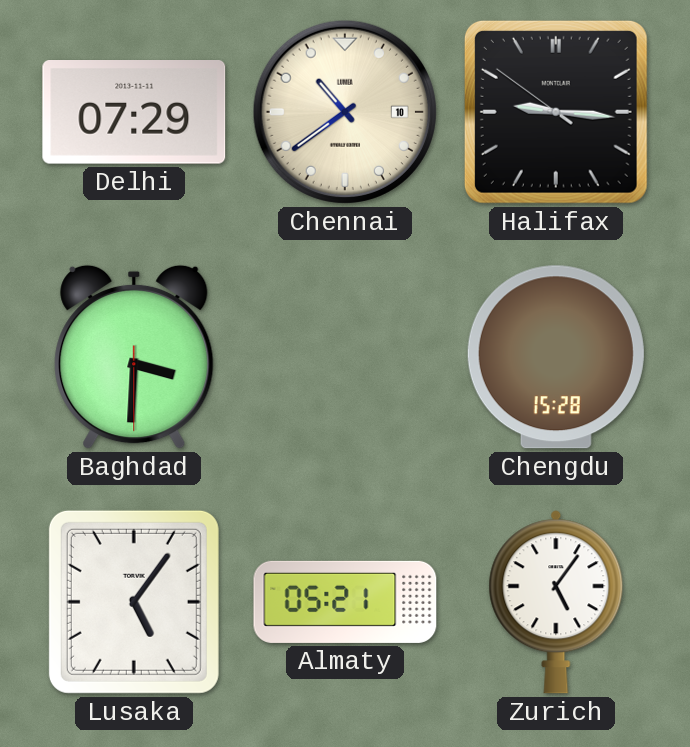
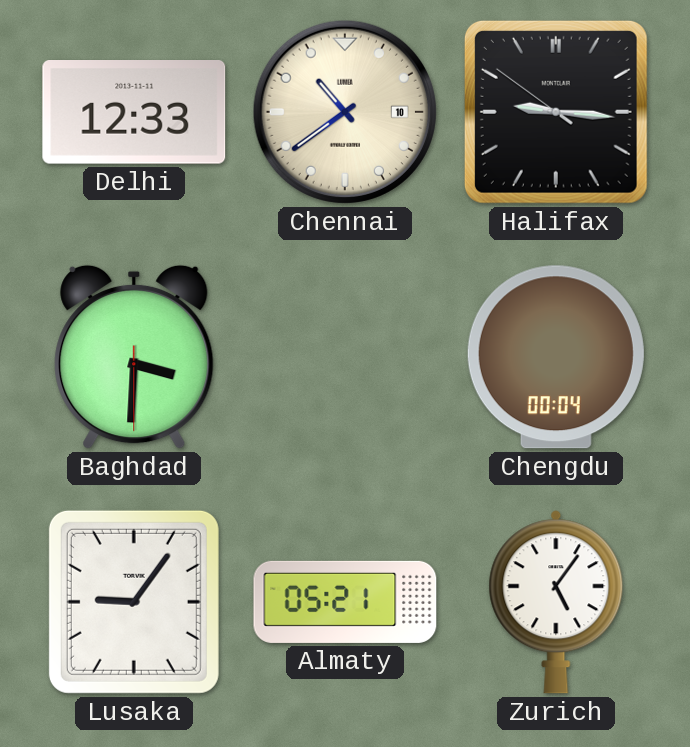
Delhi: 07:29 -> 12:33
Chengdu: 15:28 -> 00:04
Lusaka: 5:06 -> 9:06
